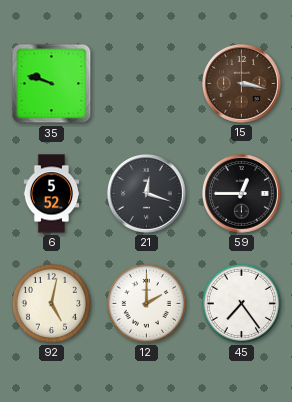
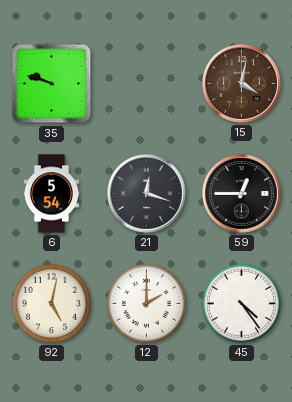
15: 3:17 -> 4:02
6: 5:52 -> 5:54
45: 7:24 -> 4:24
